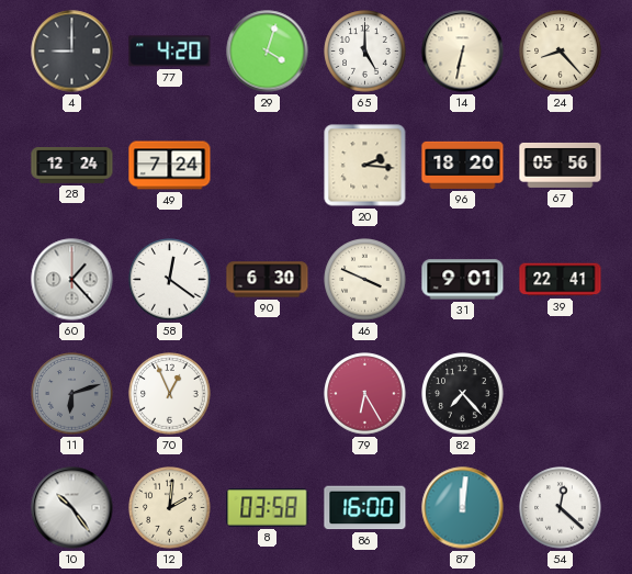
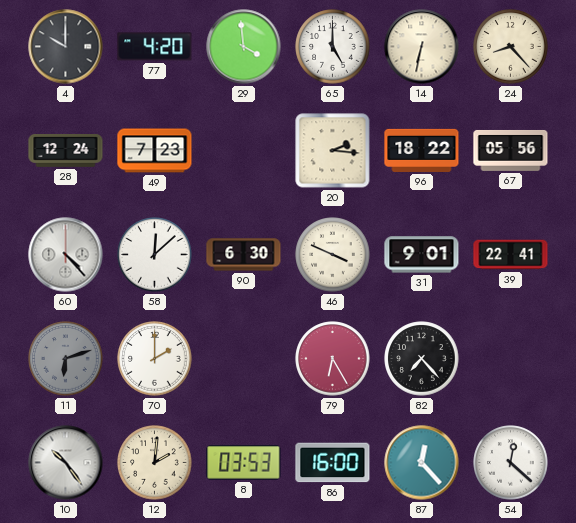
4: 9:00 -> 10:00
29: 4:03 -> 3:59
49: 7:24 -> 7:23
96: 18:20 -> 18:22
60: 1:23 -> 4:23
58: 12:21 -> 12:08
70: 12:56 -> 2:00
8: 03:58 -> 03:53
87: 12:01 -> 12:23
